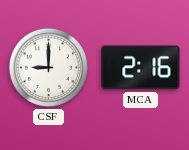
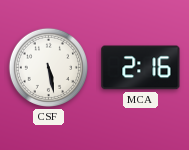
CSF: 9:00 -> 5:28
